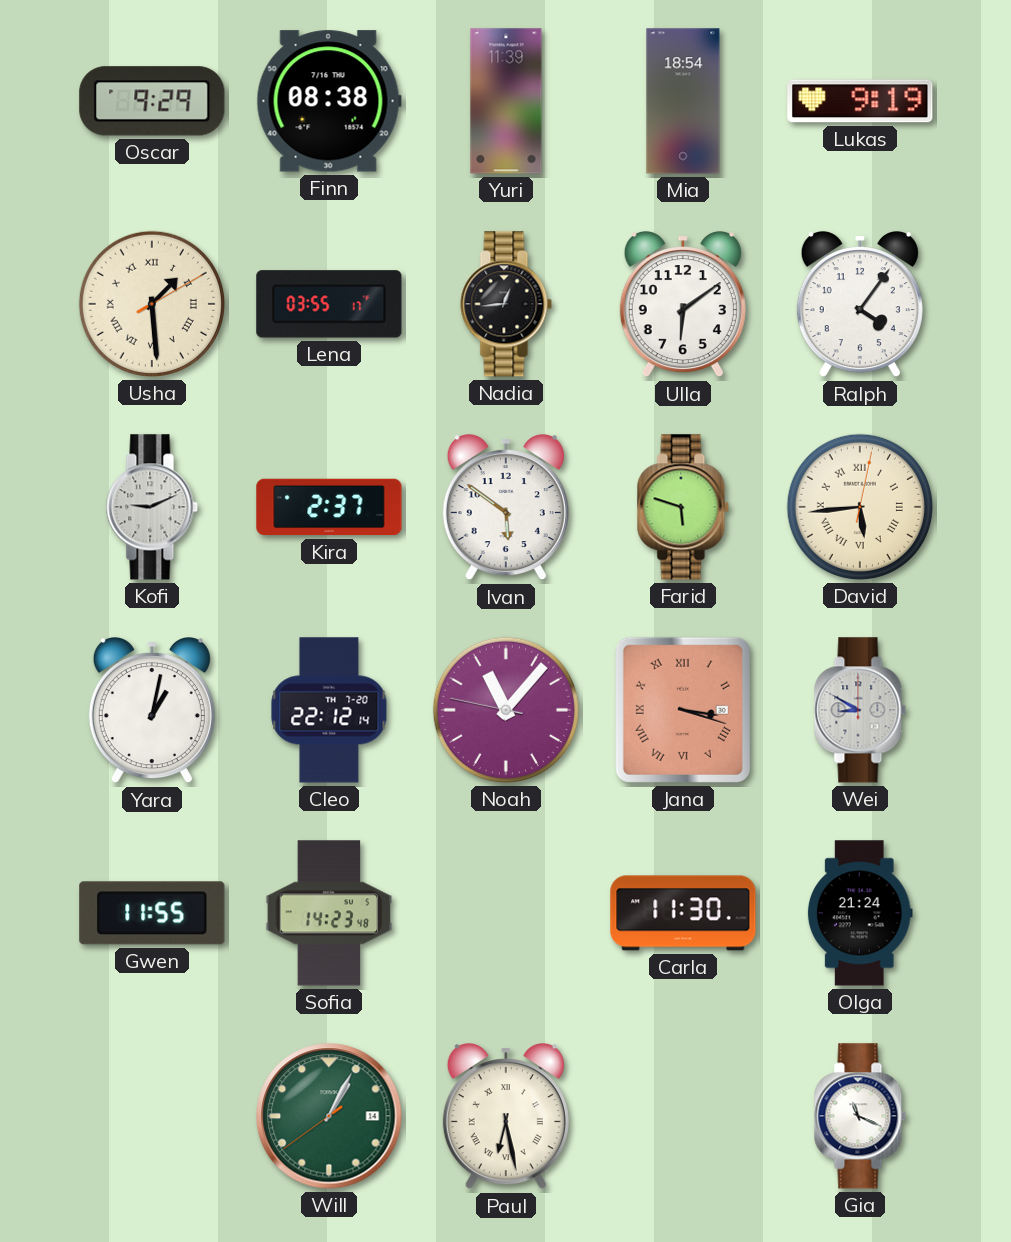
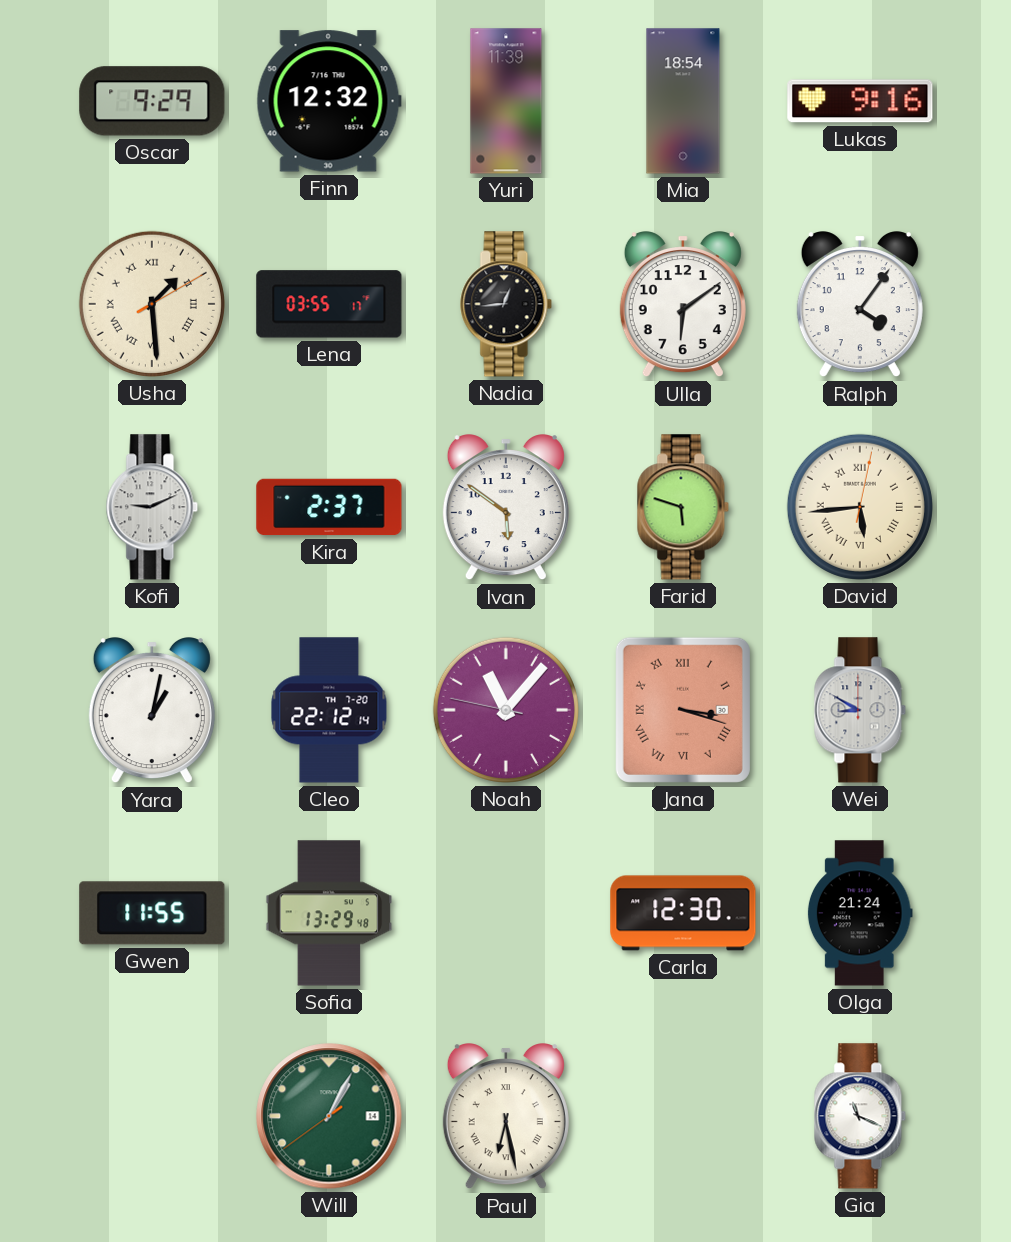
Finn: 08:38 -> 12:32
Lukas: 9:19 -> 9:16
Sofia: 14:23 -> 13:29
Carla: 11:30 -> 12:30
